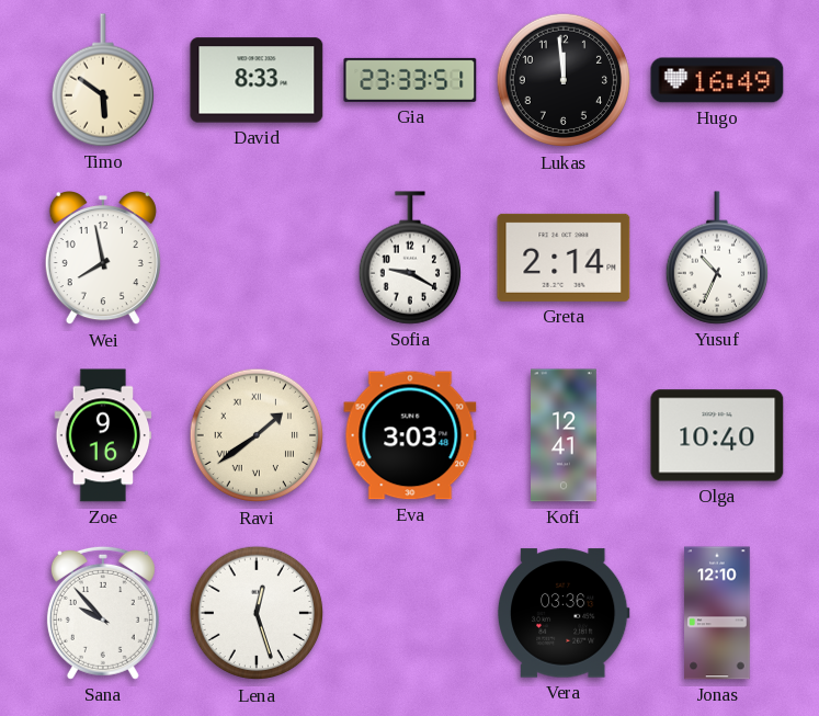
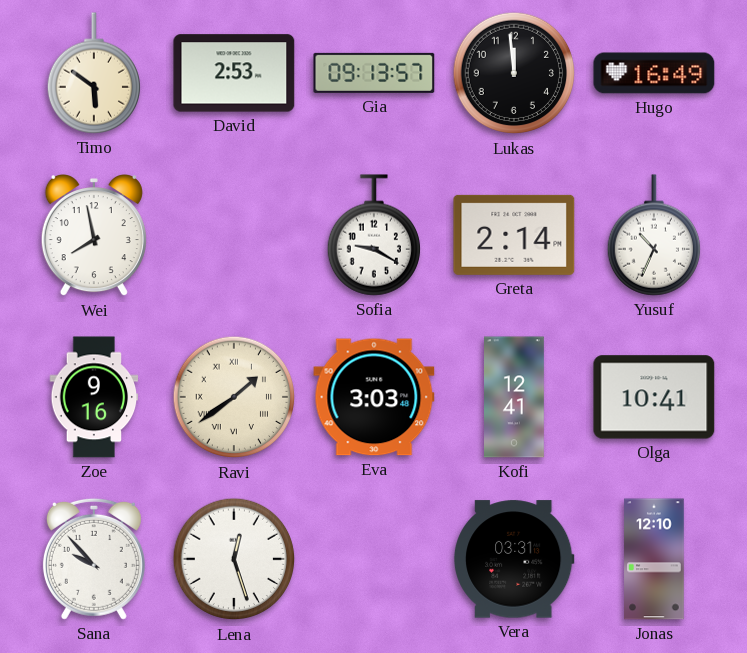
David: 8:33 -> 2:53
Gia: 23:33 -> 09:13
Olga: 10:40 -> 10:41
Vera: 03:36 -> 03:31
